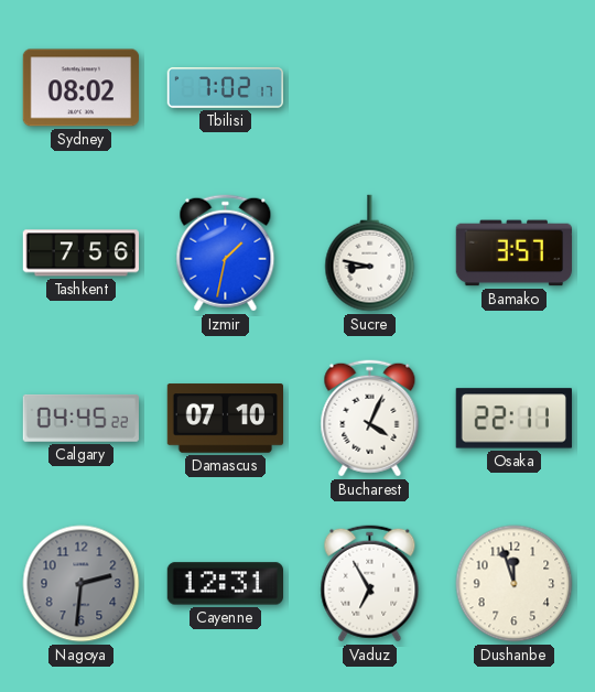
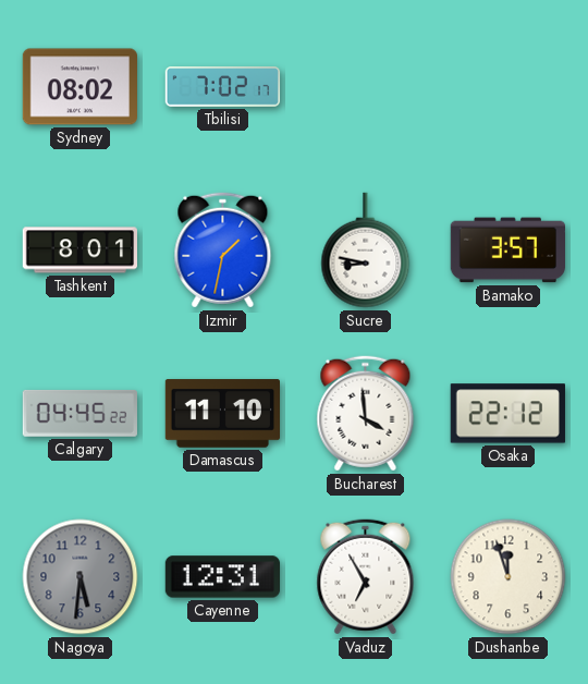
Tashkent: 7:56 -> 8:01
Damascus: 07:10 -> 11:10
Bucharest: 4:04 -> 3:59
Osaka: 22:11 -> 22:12
Nagoya: 2:31 -> 5:31
